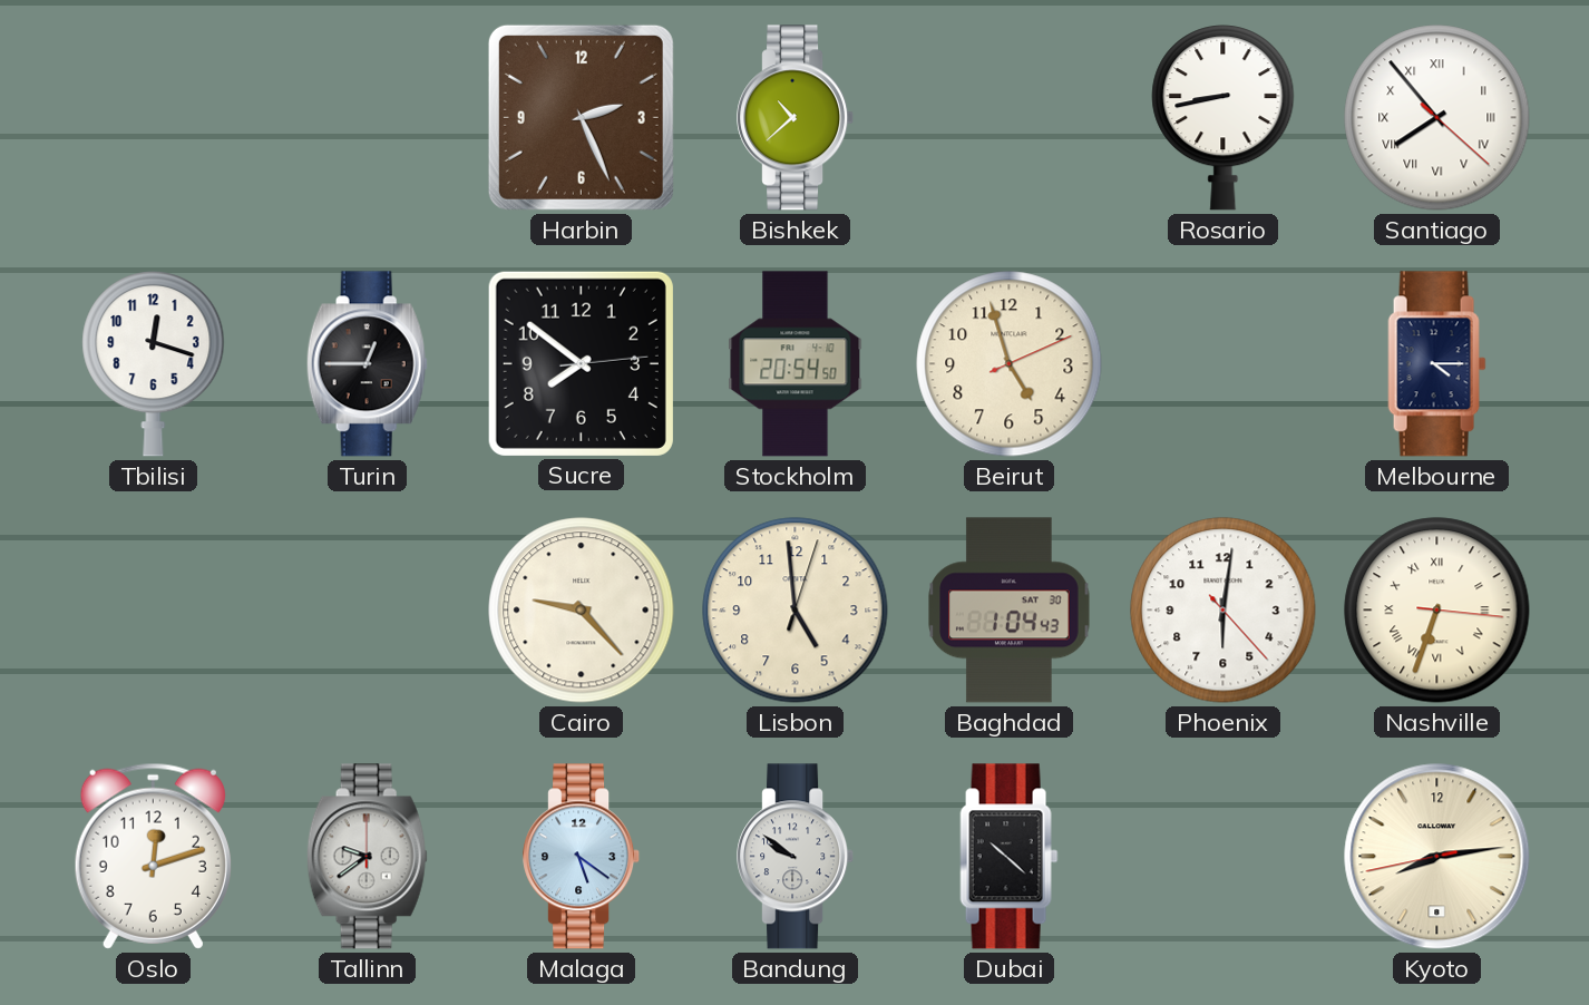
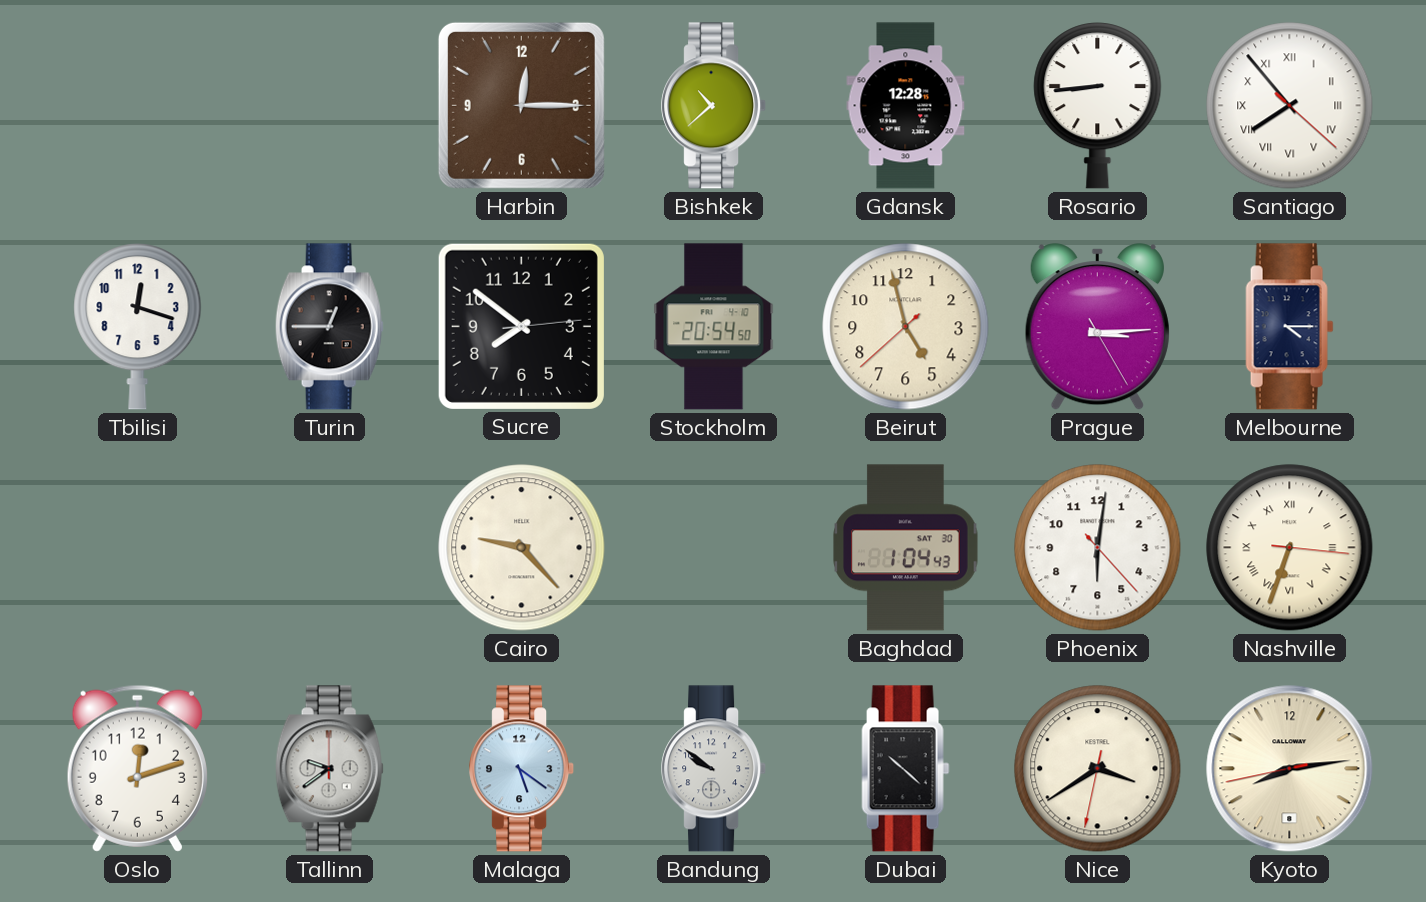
Harbin: 2:26 -> 12:15
Gdansk: none -> 12:28
Rosario: 8:43 -> 8:44
Beirut: 4:57:11 -> 4:57:38
Prague: none -> 3:14
Lisbon: 4:59 -> none
Nice: none -> 3:39
